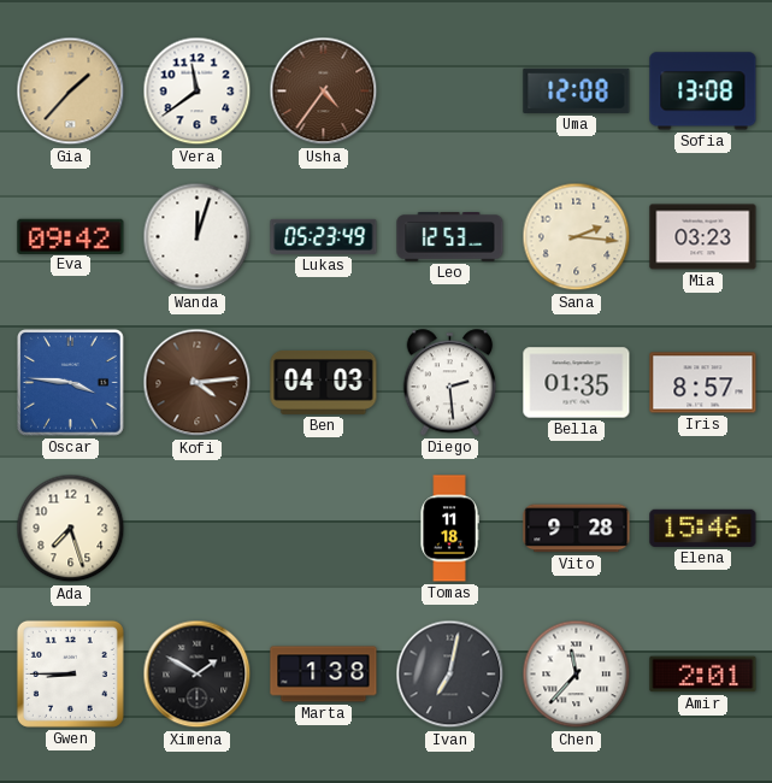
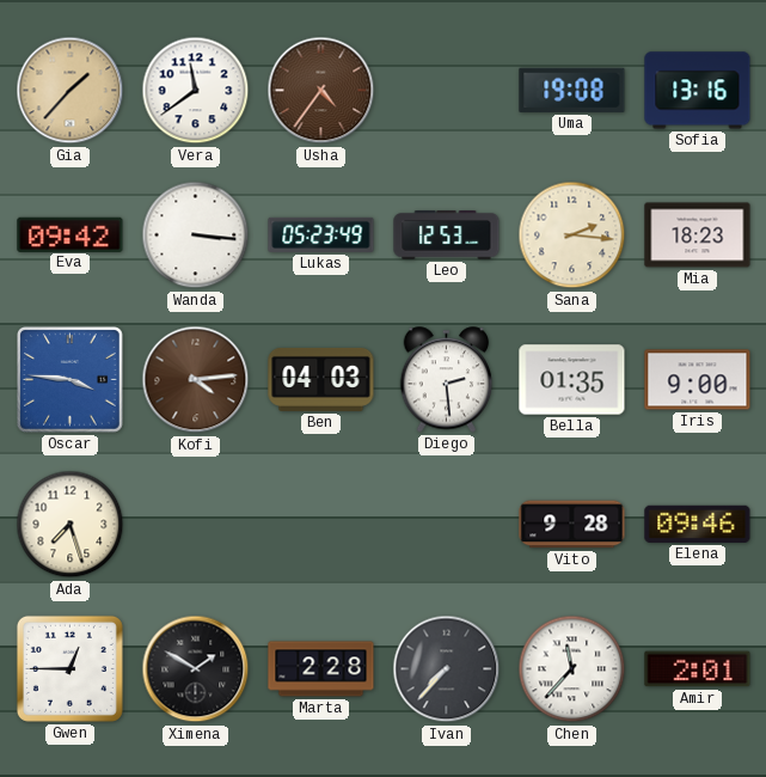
Uma: 12:08 -> 19:08
Sofia: 13:08 -> 13:16
Wanda: 12:03 -> 3:16
Mia: 03:23 -> 18:23
Iris: 8:57 -> 9:00
Tomas: 11:18 -> none
Elena: 15:46 -> 09:46
Gwen: 8:45 -> 12:45
Marta: 1:38 -> 2:28
Ivan: 7:02 -> 7:37
